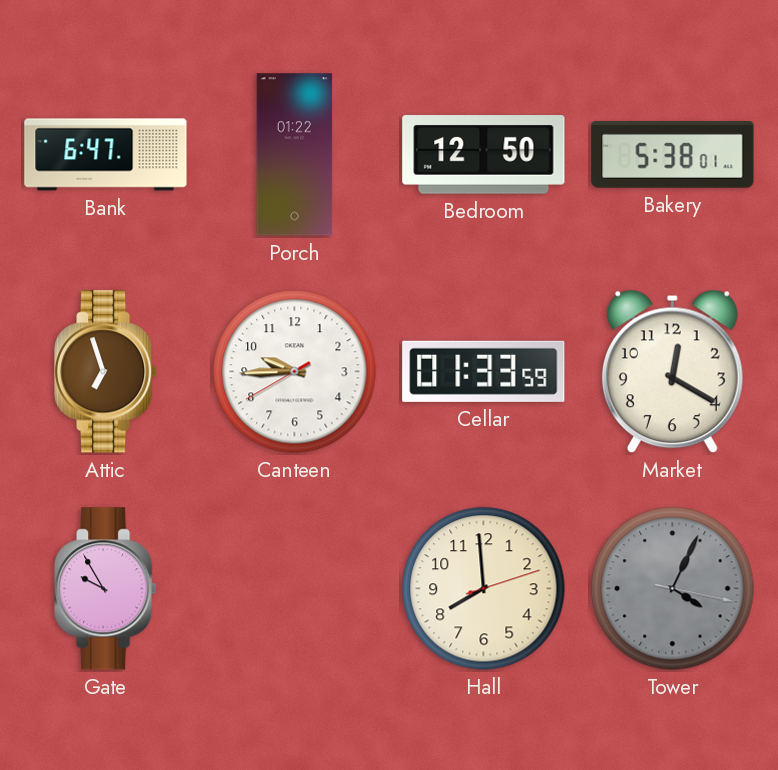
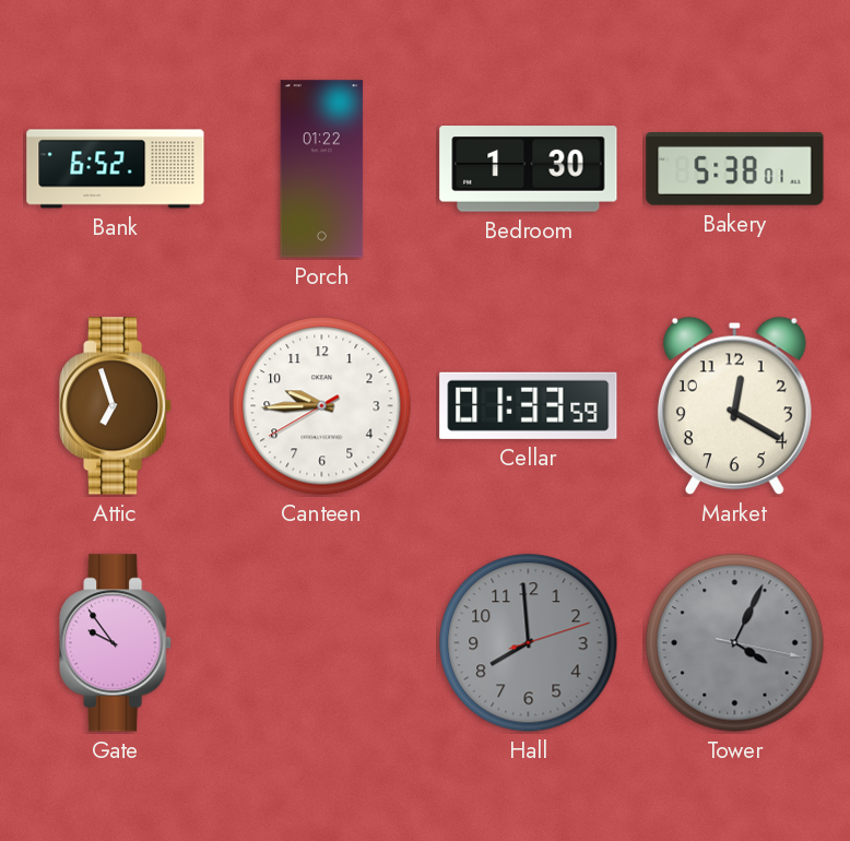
Bank: 6:47 -> 6:52
Bedroom: 12:50 -> 1:30
Gate: 9:55 -> 9:54
Hall dial: cream -> grey
